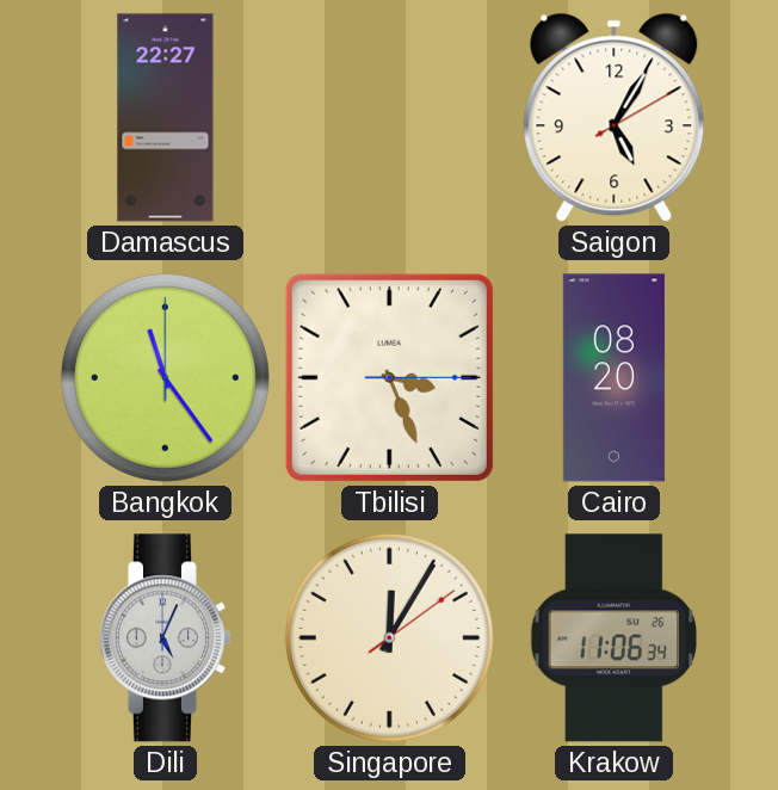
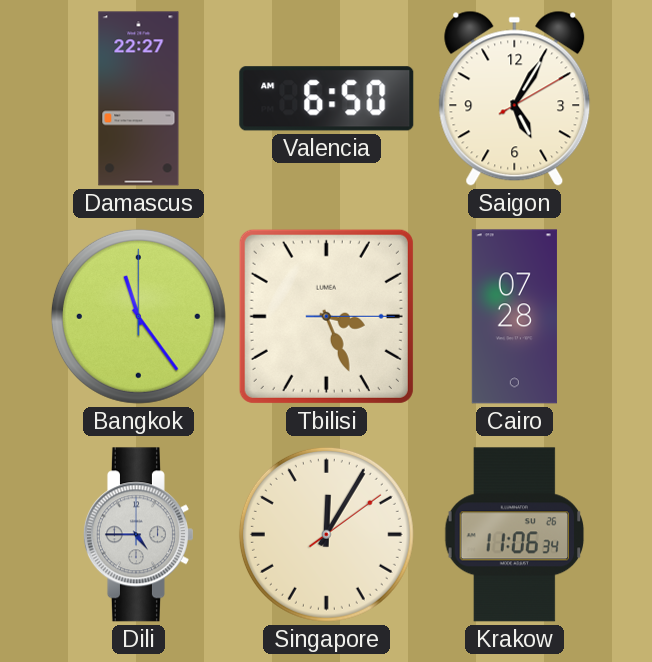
Valencia: none -> 6:50
Cairo: 08:20 -> 07:28
Dili: 5:04 -> 4:45
